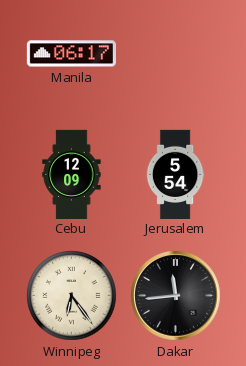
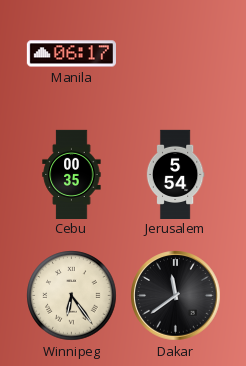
Cebu: 12:09 -> 00:35
Dakar: 11:44 -> 11:39
